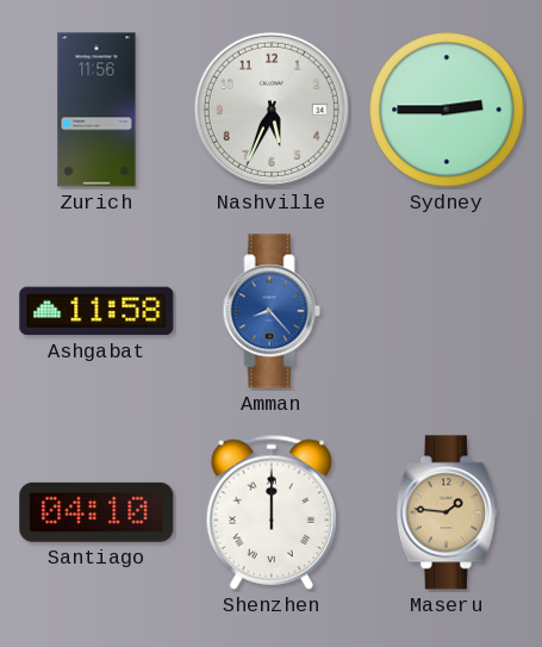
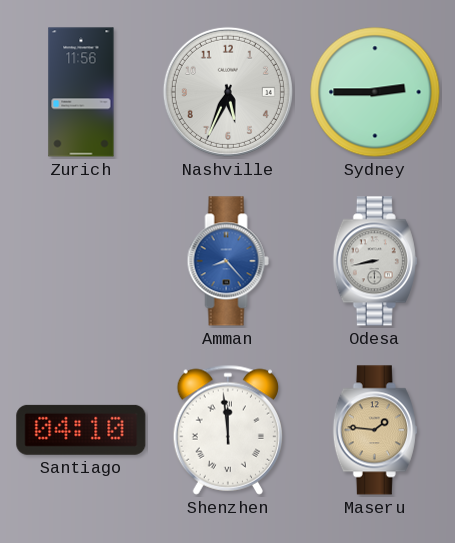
Ashgabat: 11:58 -> none
Odesa: none -> 8:43
Shenzhen: 12:00 -> 11:59
